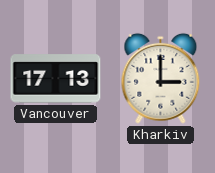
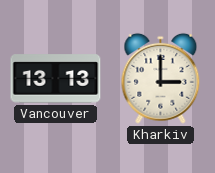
Vancouver: 17:13 -> 13:13
